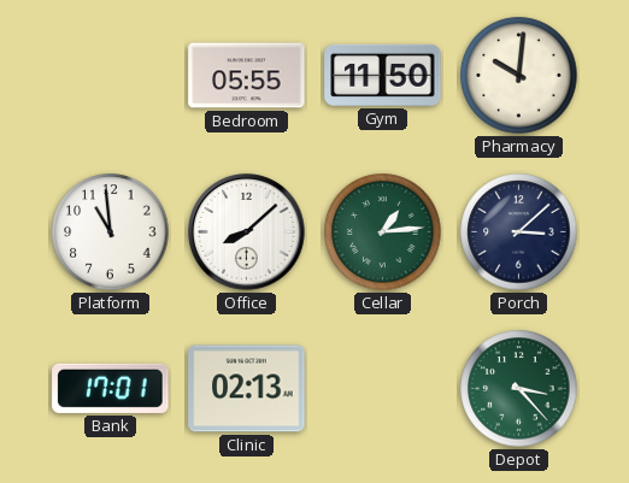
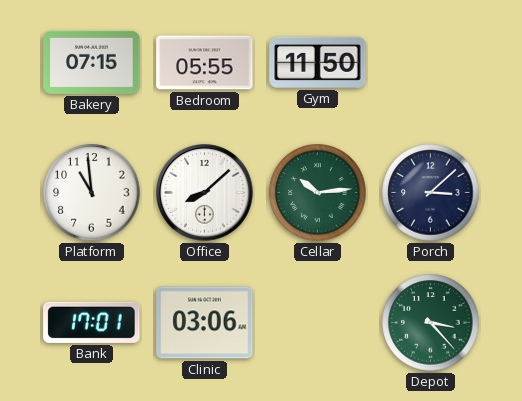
Bakery: none -> 07:15
Pharmacy: 10:01 -> none
Cellar: 1:14 -> 10:14
Clinic: 02:13 -> 03:06
